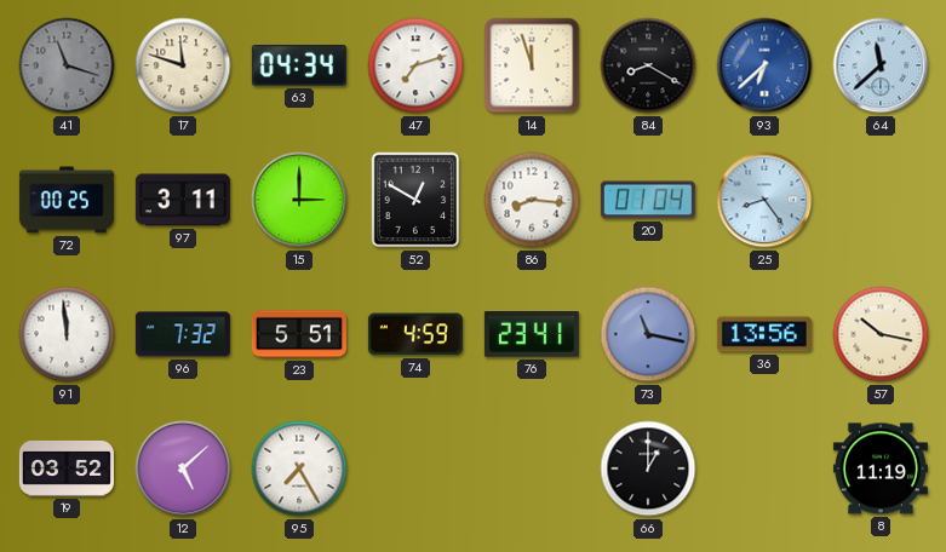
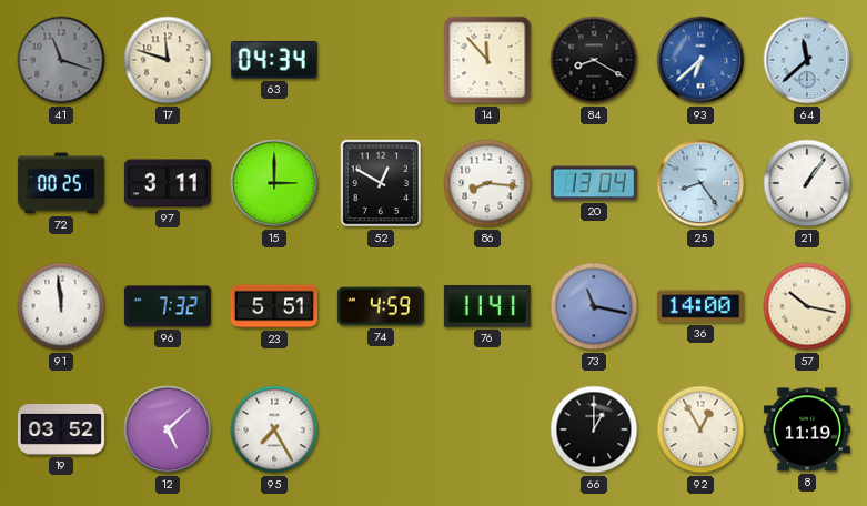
47: 7:12 -> none
14: 11:57 -> 11:53
20: 01:04 -> 13:04
21: none -> 1:06
76: 23:41 -> 11:41
36: 13:56 -> 14:00
92: none -> 12:55
